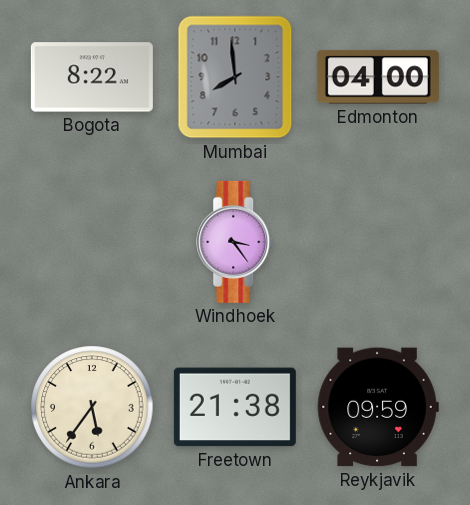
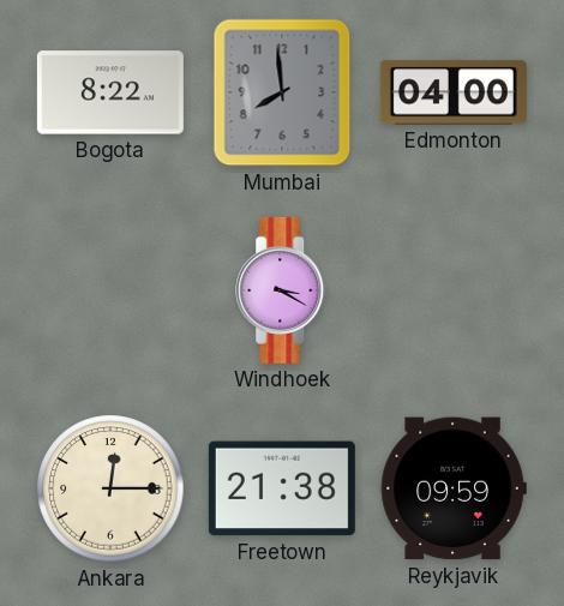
Windhoek: 3:24 -> 3:20
Ankara: 5:36 -> 12:15
